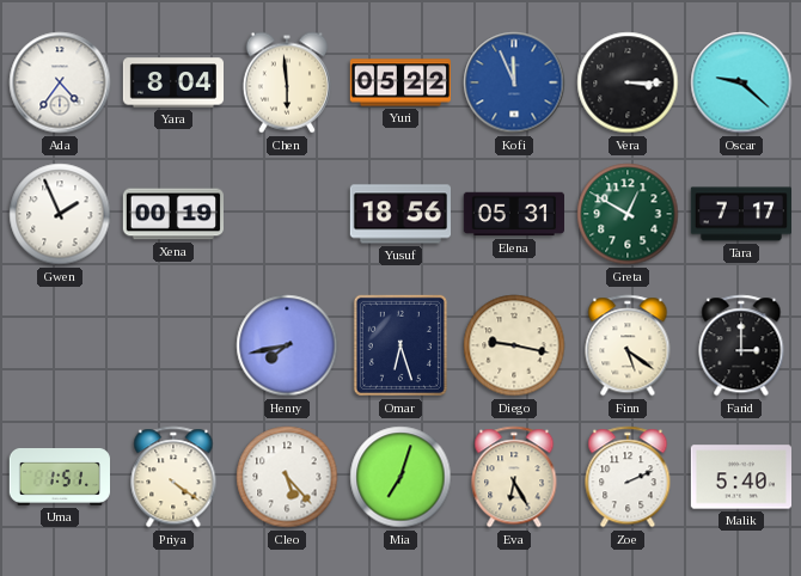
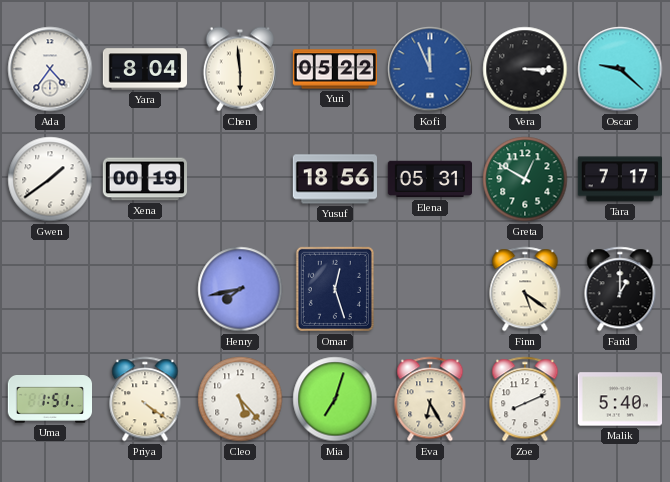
Gwen: 1:56 -> 1:39
Omar: 6:27 -> 12:27
Diego: 9:17 -> none
Farid: 3:00 -> 1:00
Zoe: 2:11 -> 8:11
